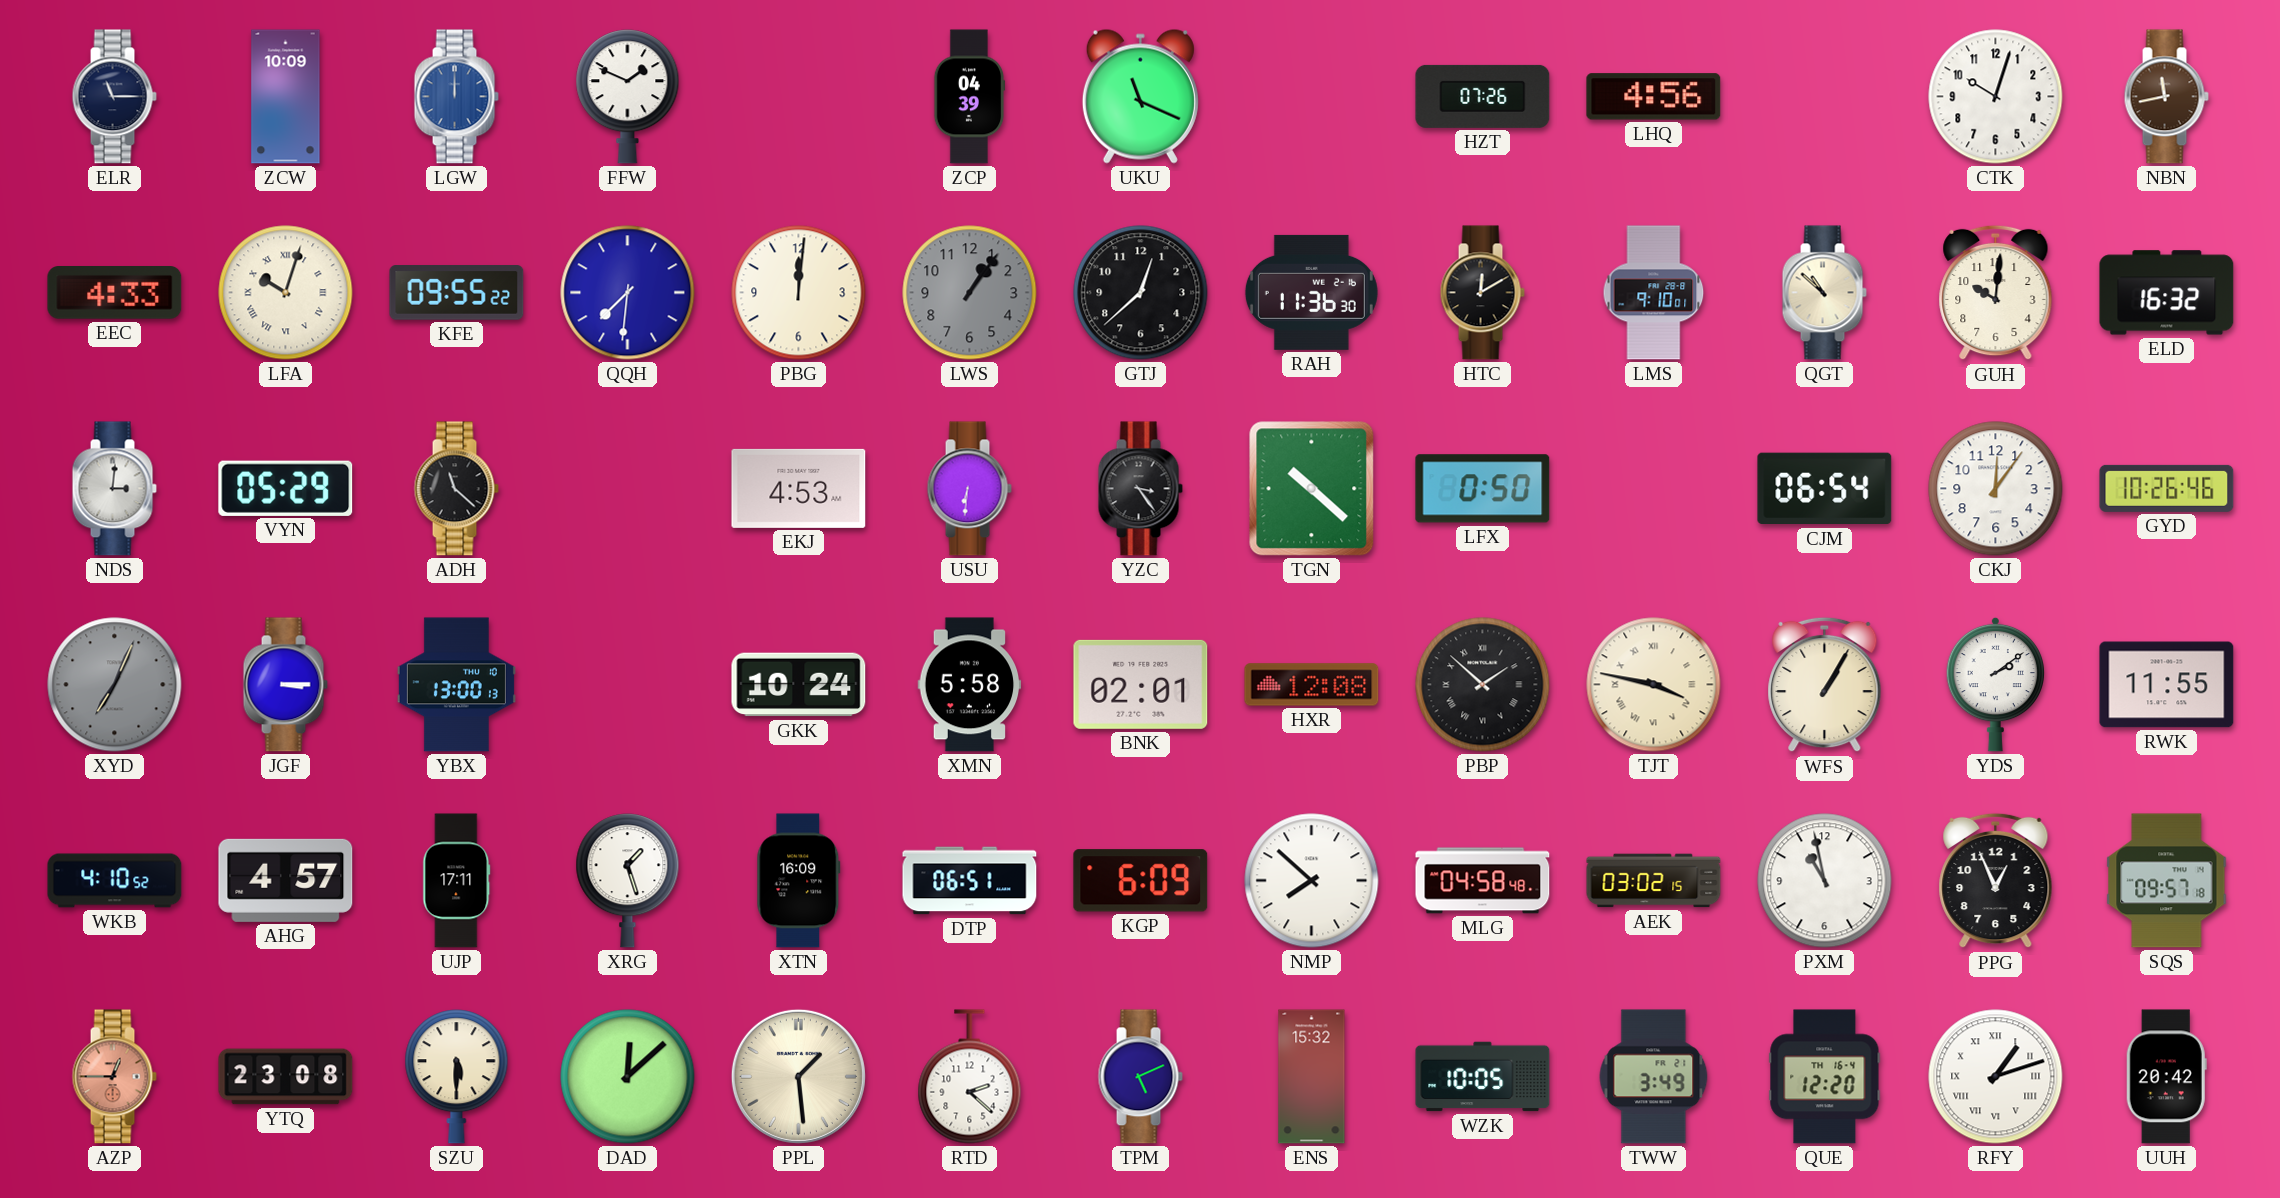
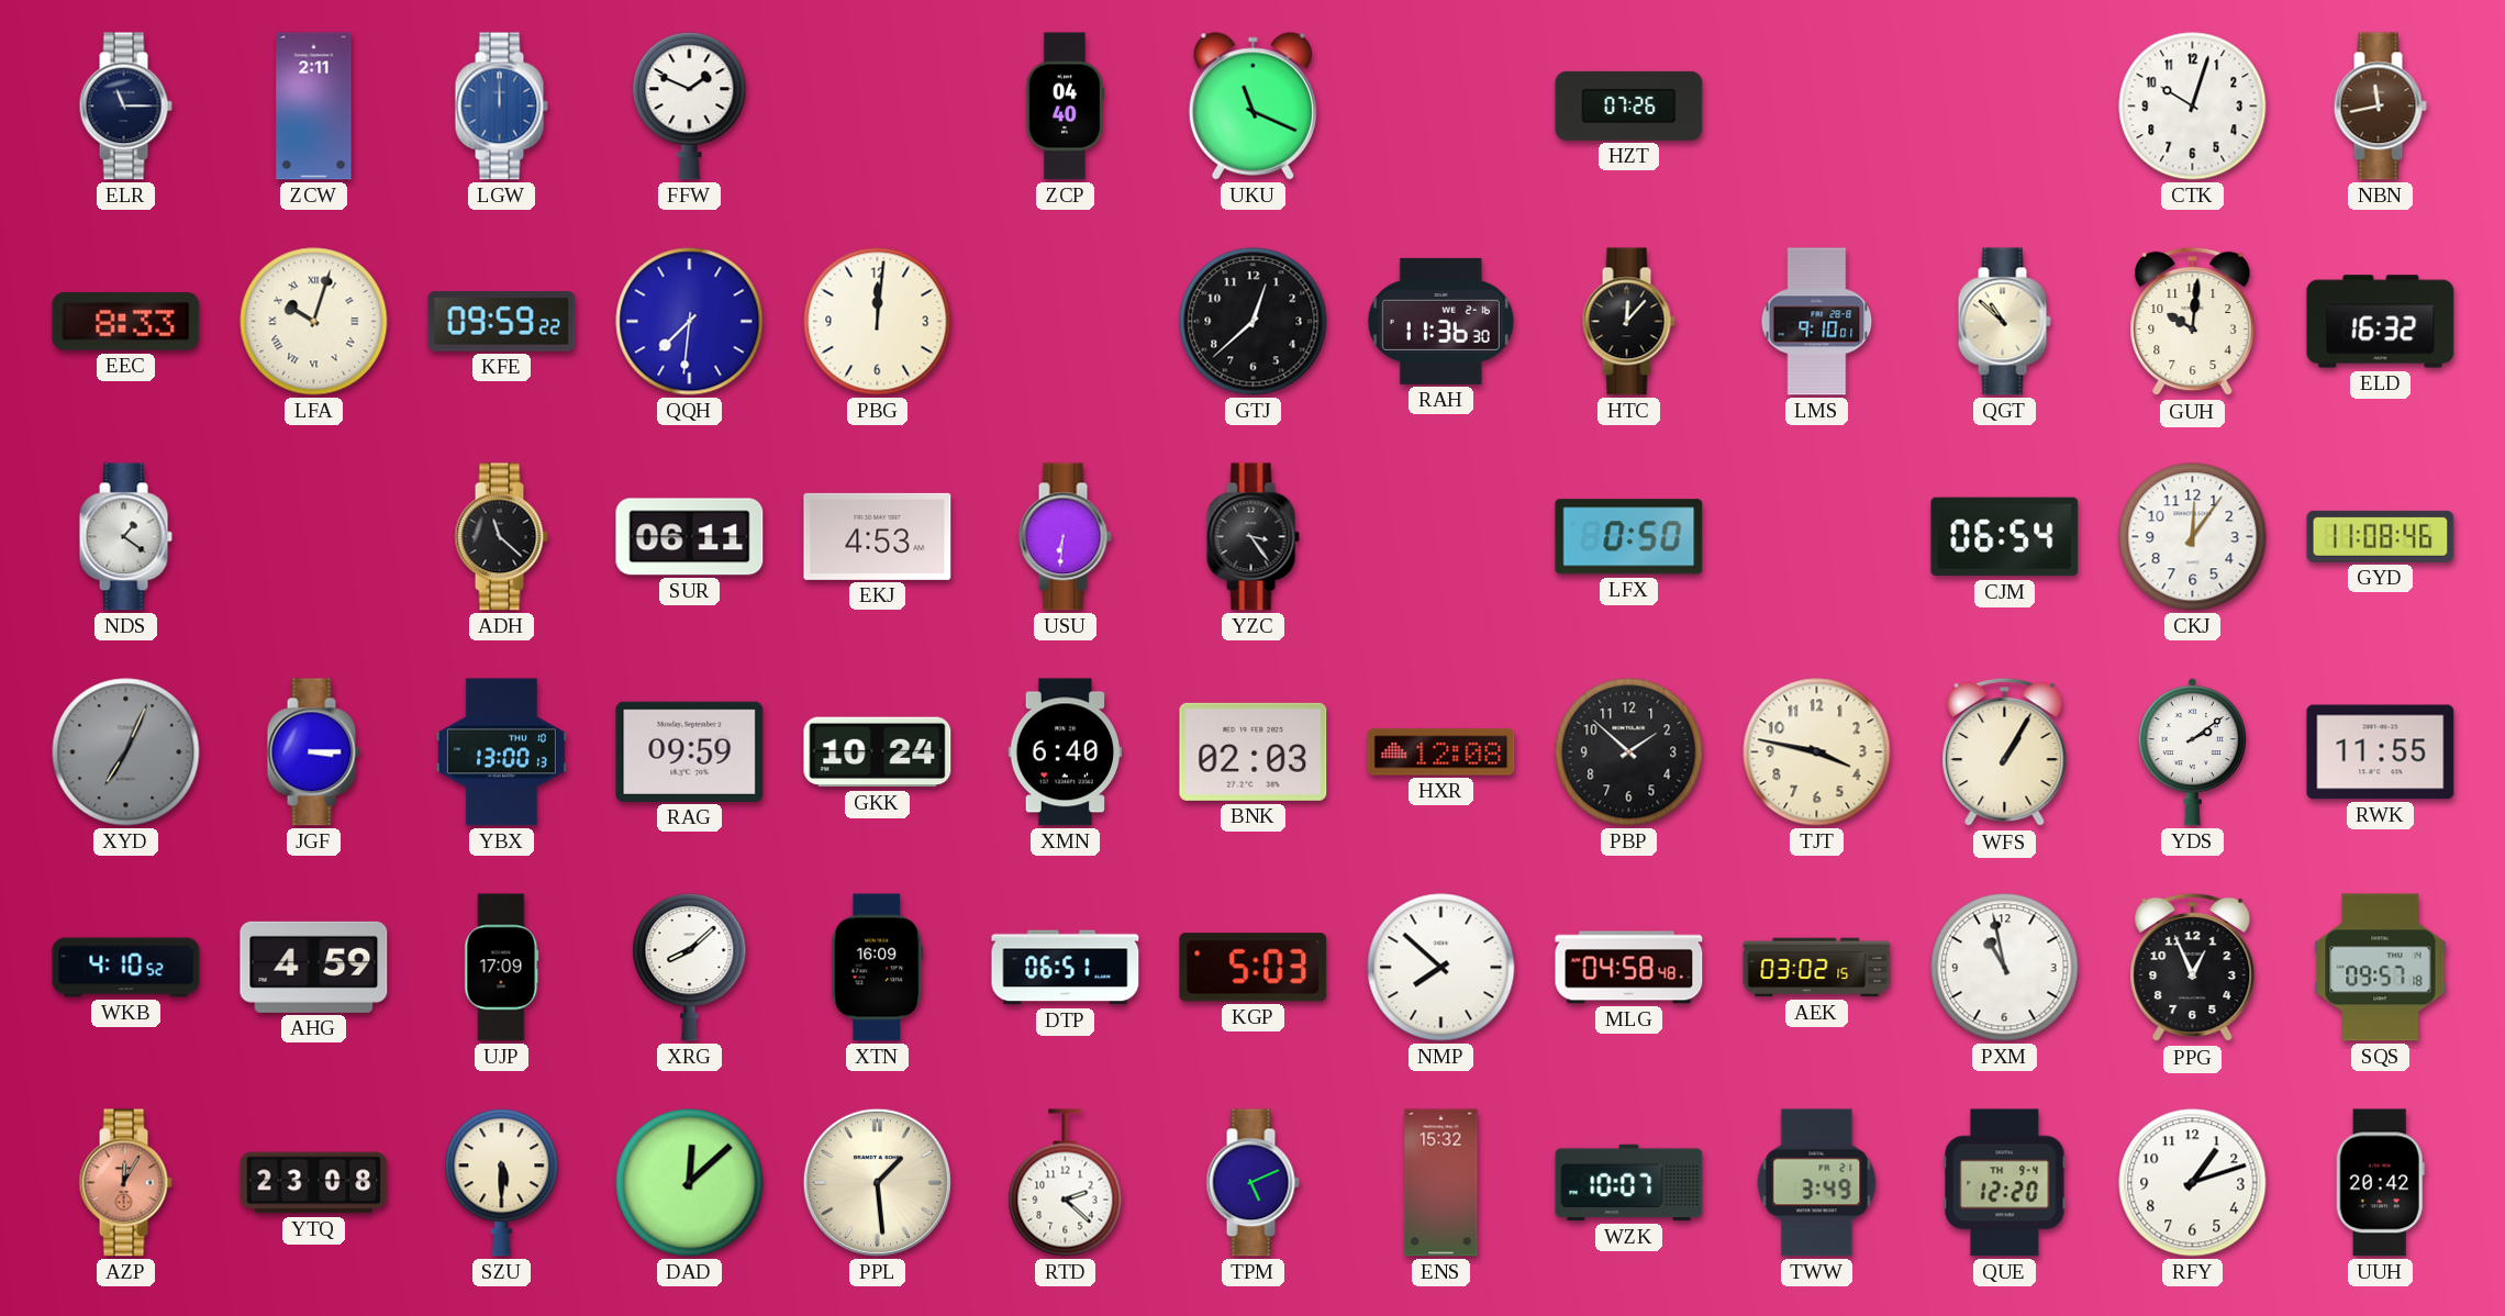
ZCW: 10:09 -> 2:11
ZCP: 04:39 -> 04:40
LHQ: 4:56 -> none
EEC: 4:33 -> 8:33
KFE: 09:55 -> 09:59
LWS: 1:06 -> none
HTC: 12:10 -> 12:07
NDS: 3:01 -> 1:21
VYN: 05:29 -> none
SUR: none -> 06:11
TGN: 10:22 -> none
GYD: 10:26 -> 11:08
RAG: none -> 09:59
XMN: 5:58 -> 6:40
BNK: 02:01 -> 02:03
PBP numerals: Roman -> Arabic
TJT numerals: Roman -> Arabic
AHG: 4:57 -> 4:59
UJP: 17:11 -> 17:09
XRG: 1:27 -> 8:08
KGP: 6:09 -> 5:03
AZP: 12:45 -> 12:05
WZK: 10:05 -> 10:07
QUE date: TH 16-4 -> TH 9-4
RFY numerals: Roman -> Arabic
